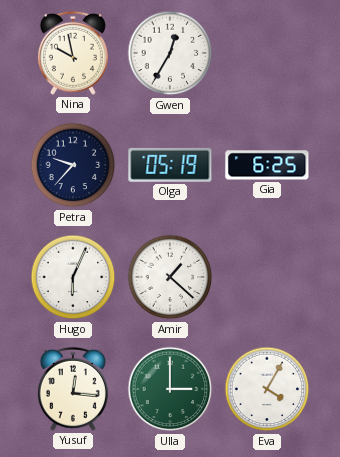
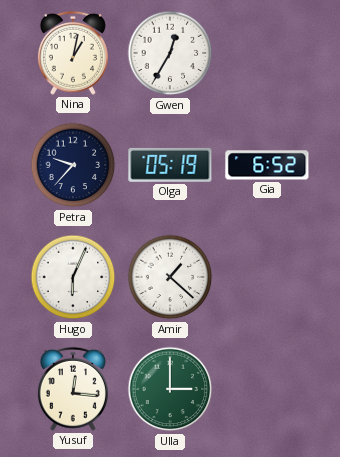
Nina: 9:58 -> 1:02
Gia: 6:25 -> 6:52
Eva: 4:05 -> none
